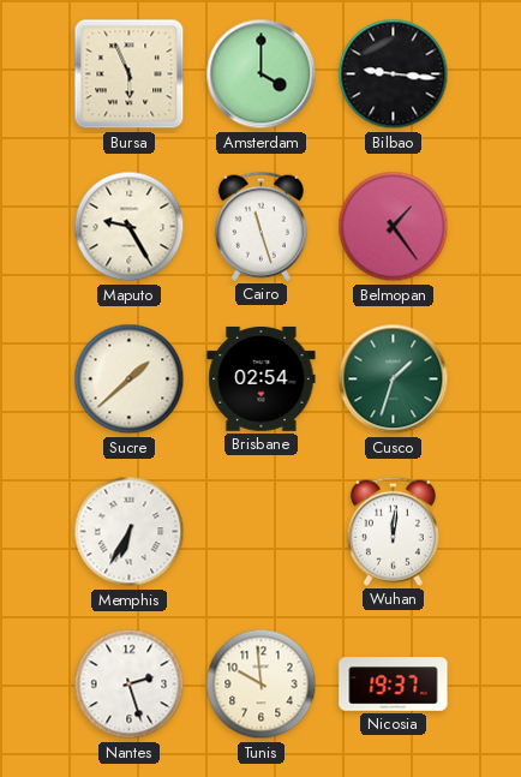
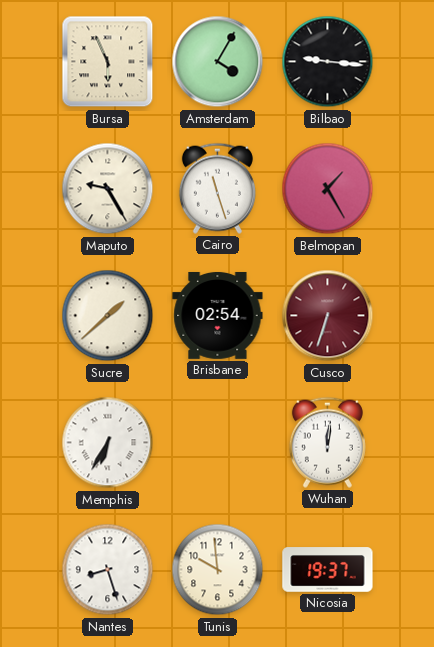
Amsterdam: 4:00 -> 4:05
Belmopan: 1:24 -> 1:25
Cusco: 1:33 -> 6:33
Cusco dial: green -> burgundy
Nantes: 2:27 -> 8:27
